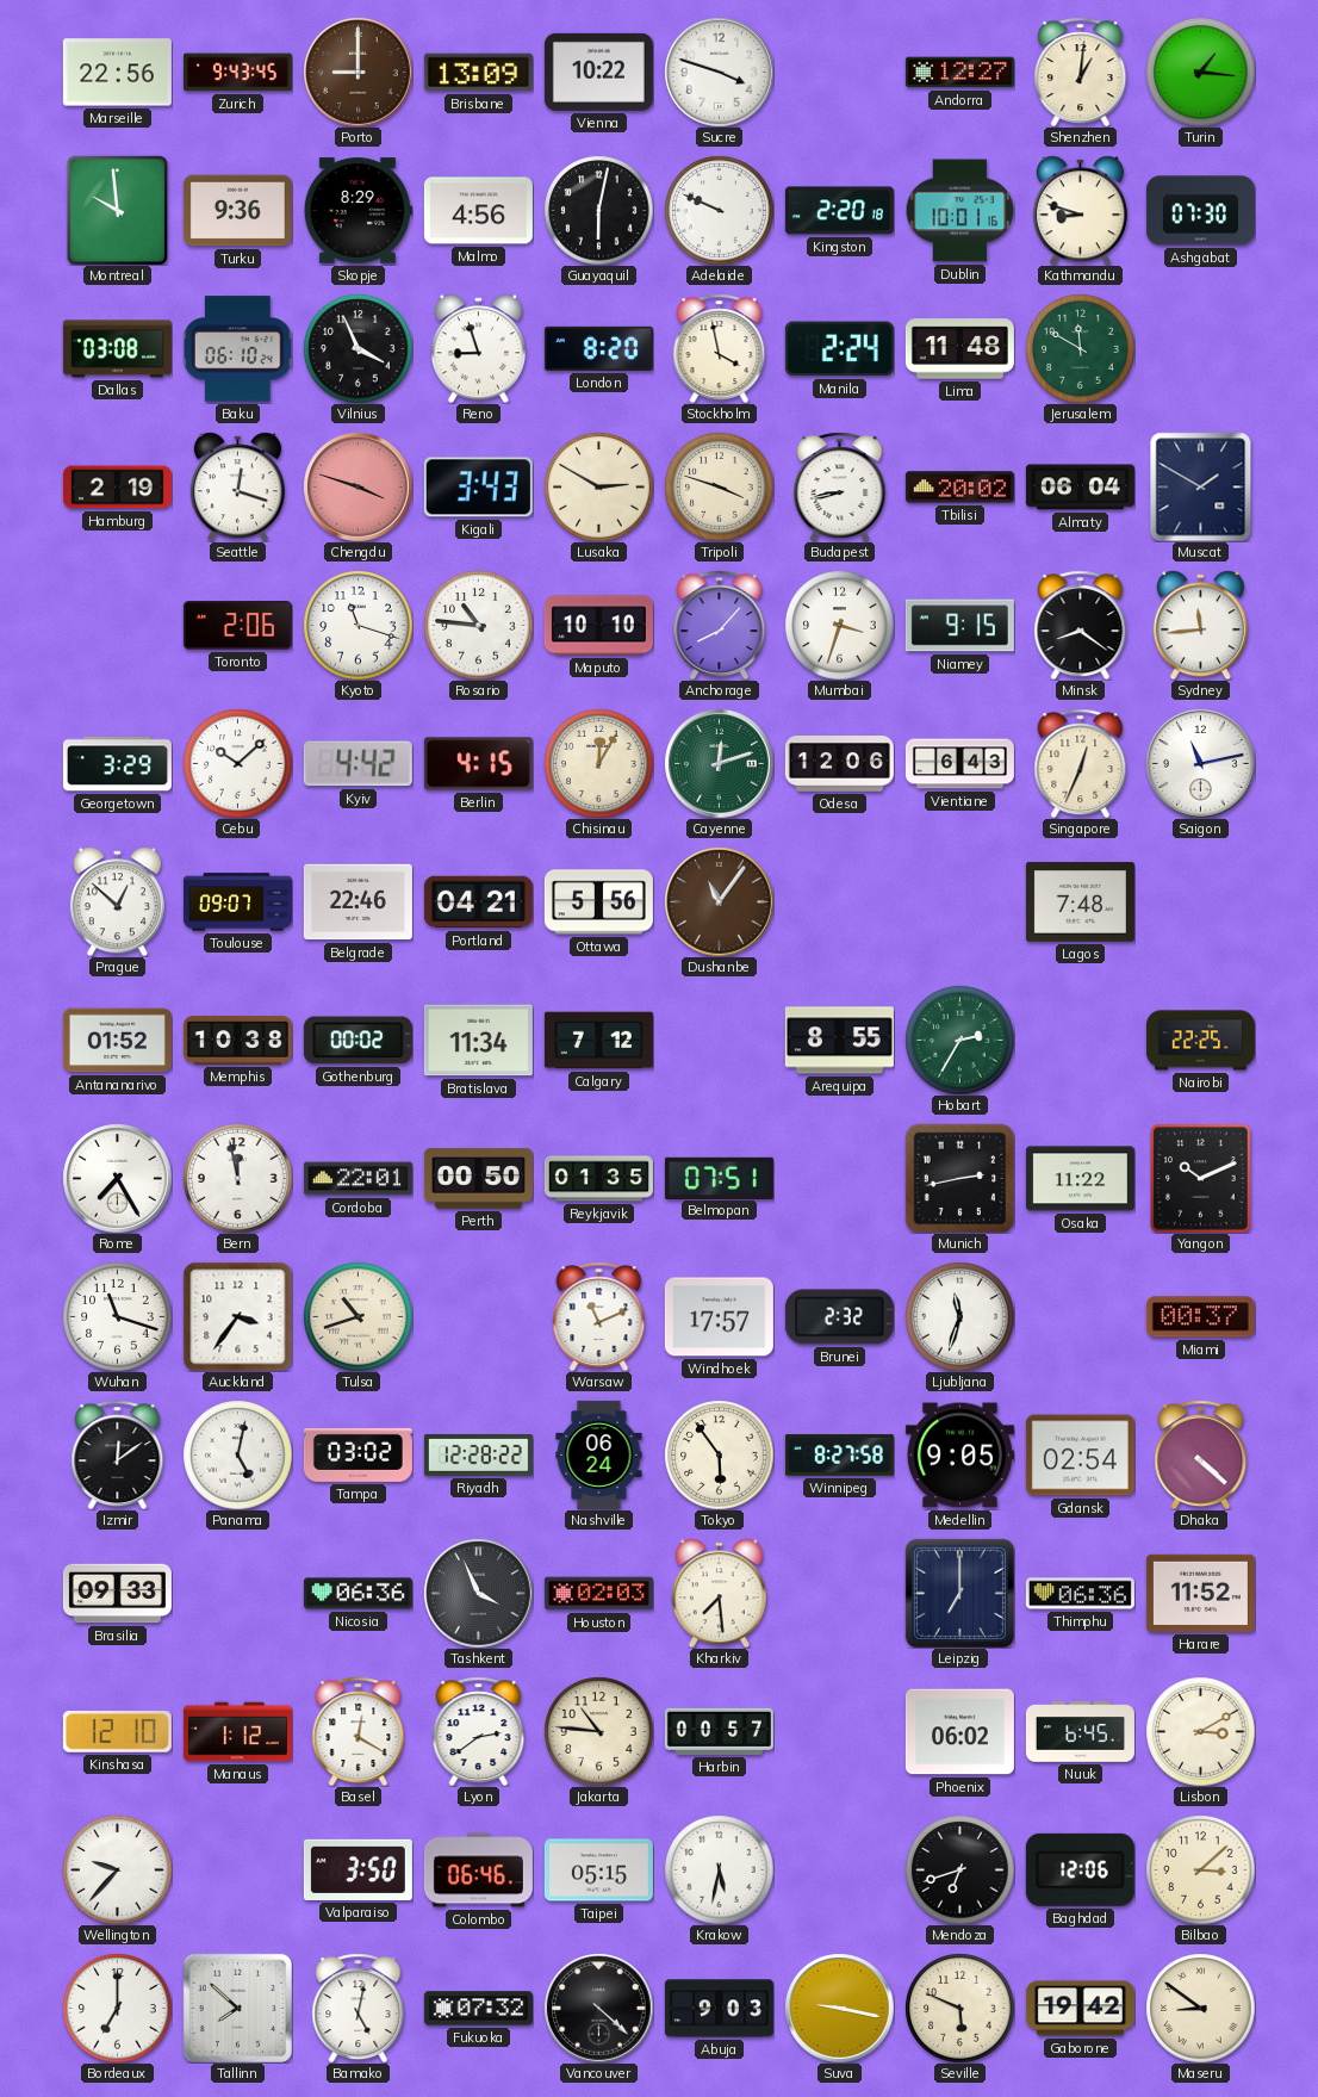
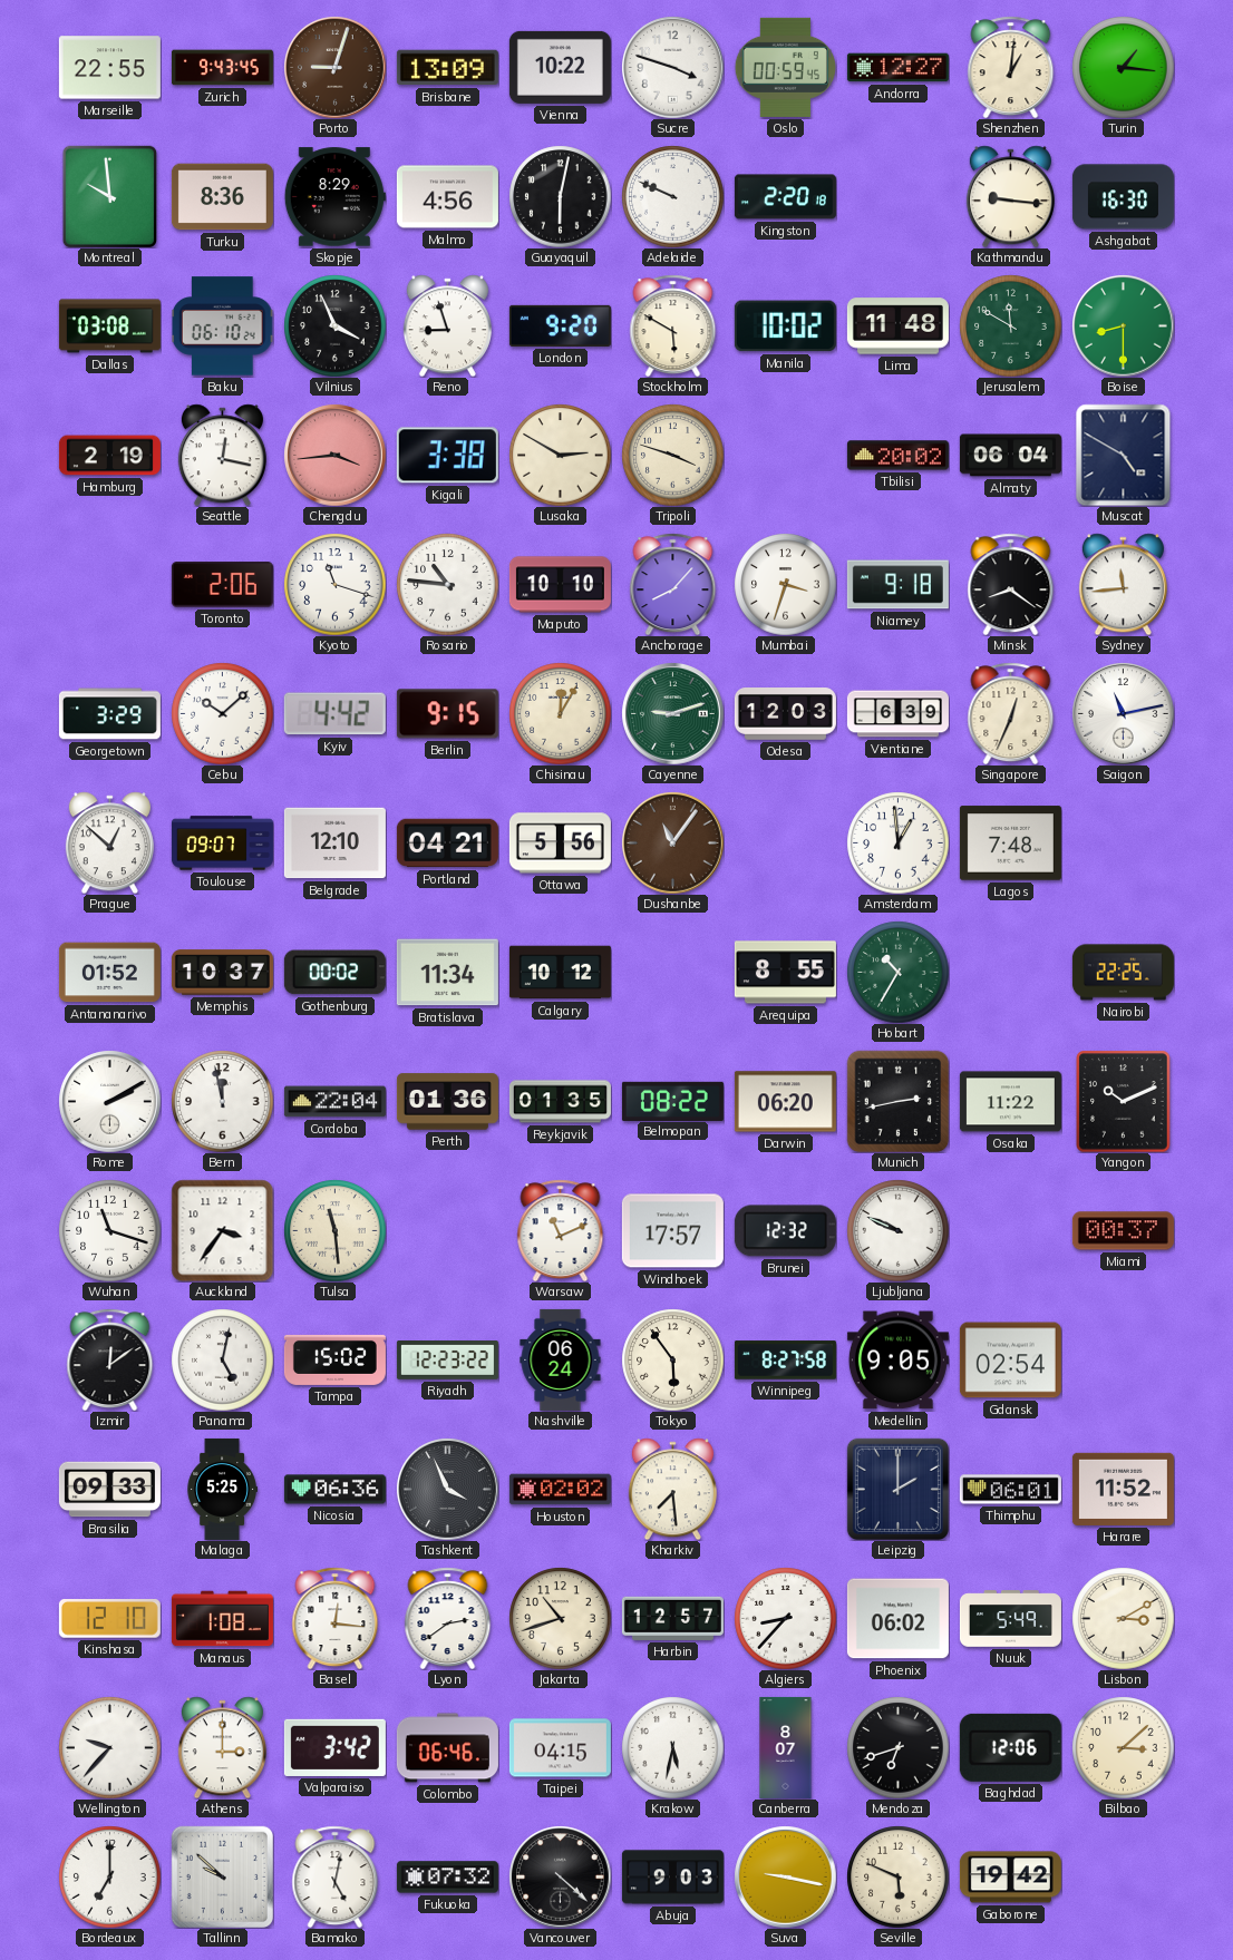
Marseille: 22:56 -> 22:55
Porto: 9:00 -> 9:03
Oslo: none -> 00:59
Turku: 9:36 -> 8:36
Dublin: 10:01 -> none
Kathmandu: 8:48 -> 9:16
Ashgabat: 07:30 -> 16:30
London: 8:20 -> 9:20
Stockholm: 3:58 -> 5:50
Manila: 2:24 -> 10:02
Boise: none -> 8:30
Seattle: 12:18 -> 12:17
Chengdu: 3:48 -> 3:44
Kigali: 3:43 -> 3:38
Budapest: 8:43 -> none
Muscat: 1:50 -> 4:50
Niamey: 9:15 -> 9:18
Berlin: 4:15 -> 9:15
Cayenne: 12:12 -> 9:12
Odesa: 12:06 -> 12:03
Vientiane: 6:43 -> 6:39
Belgrade: 22:46 -> 12:10
Amsterdam: none -> 12:59
Memphis: 10:38 -> 10:37
Calgary: 7:12 -> 10:12
Hobart: 2:35 -> 10:35
Rome: 7:25 -> 2:10
Cordoba: 22:01 -> 22:04
Perth: 00:50 -> 01:36
Belmopan: 07:51 -> 08:22
Darwin: none -> 06:20
Tulsa: 10:42 -> 11:29
Brunei: 2:32 -> 12:32
Ljubljana: 11:33 -> 9:49
Tampa: 03:02 -> 15:02
Riyadh: 12:28 -> 12:23
Dhaka: 4:22 -> none
Malaga: none -> 5:25
Houston: 02:03 -> 02:02
Leipzig: 7:00 -> 2:00
Thimphu: 06:36 -> 06:01
Manaus: 1:12 -> 1:08
Basel: 12:20 -> 12:16
Jakarta: 10:46 -> 10:42
Harbin: 00:57 -> 12:57
Algiers: none -> 8:37
Nuuk: 6:45 -> 5:49
Athens: none -> 3:00
Valparaiso: 3:50 -> 3:42
Taipei: 05:15 -> 04:15
Canberra: none -> 8:07
Tallinn: 7:52 -> 9:52
Maseru: 8:51 -> none
